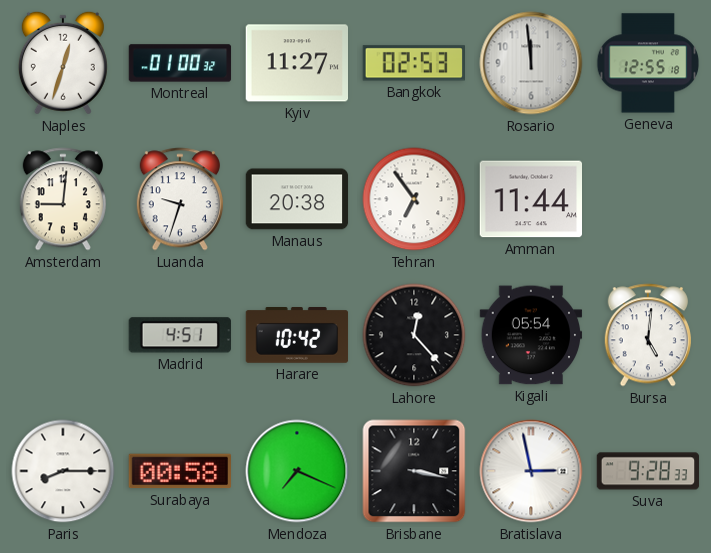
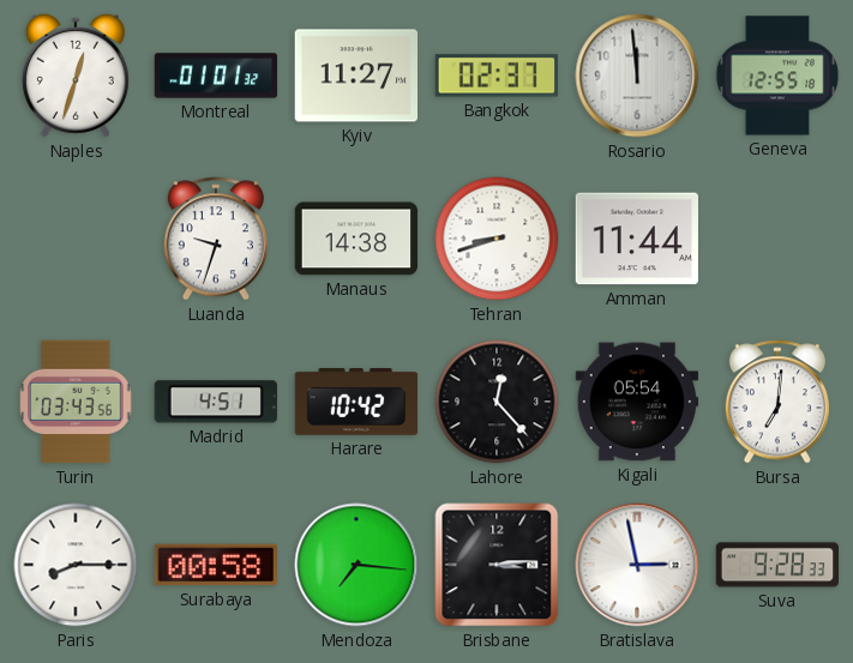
Montreal: 01:00 -> 01:01
Bangkok: 02:53 -> 02:37
Amsterdam: 9:01 -> none
Manaus: 20:38 -> 14:38
Tehran: 6:54 -> 8:42
Turin: none -> 03:43
Bursa: 5:01 -> 7:01
Mendoza: 7:19 -> 7:16
Brisbane: 3:17 -> 3:14
